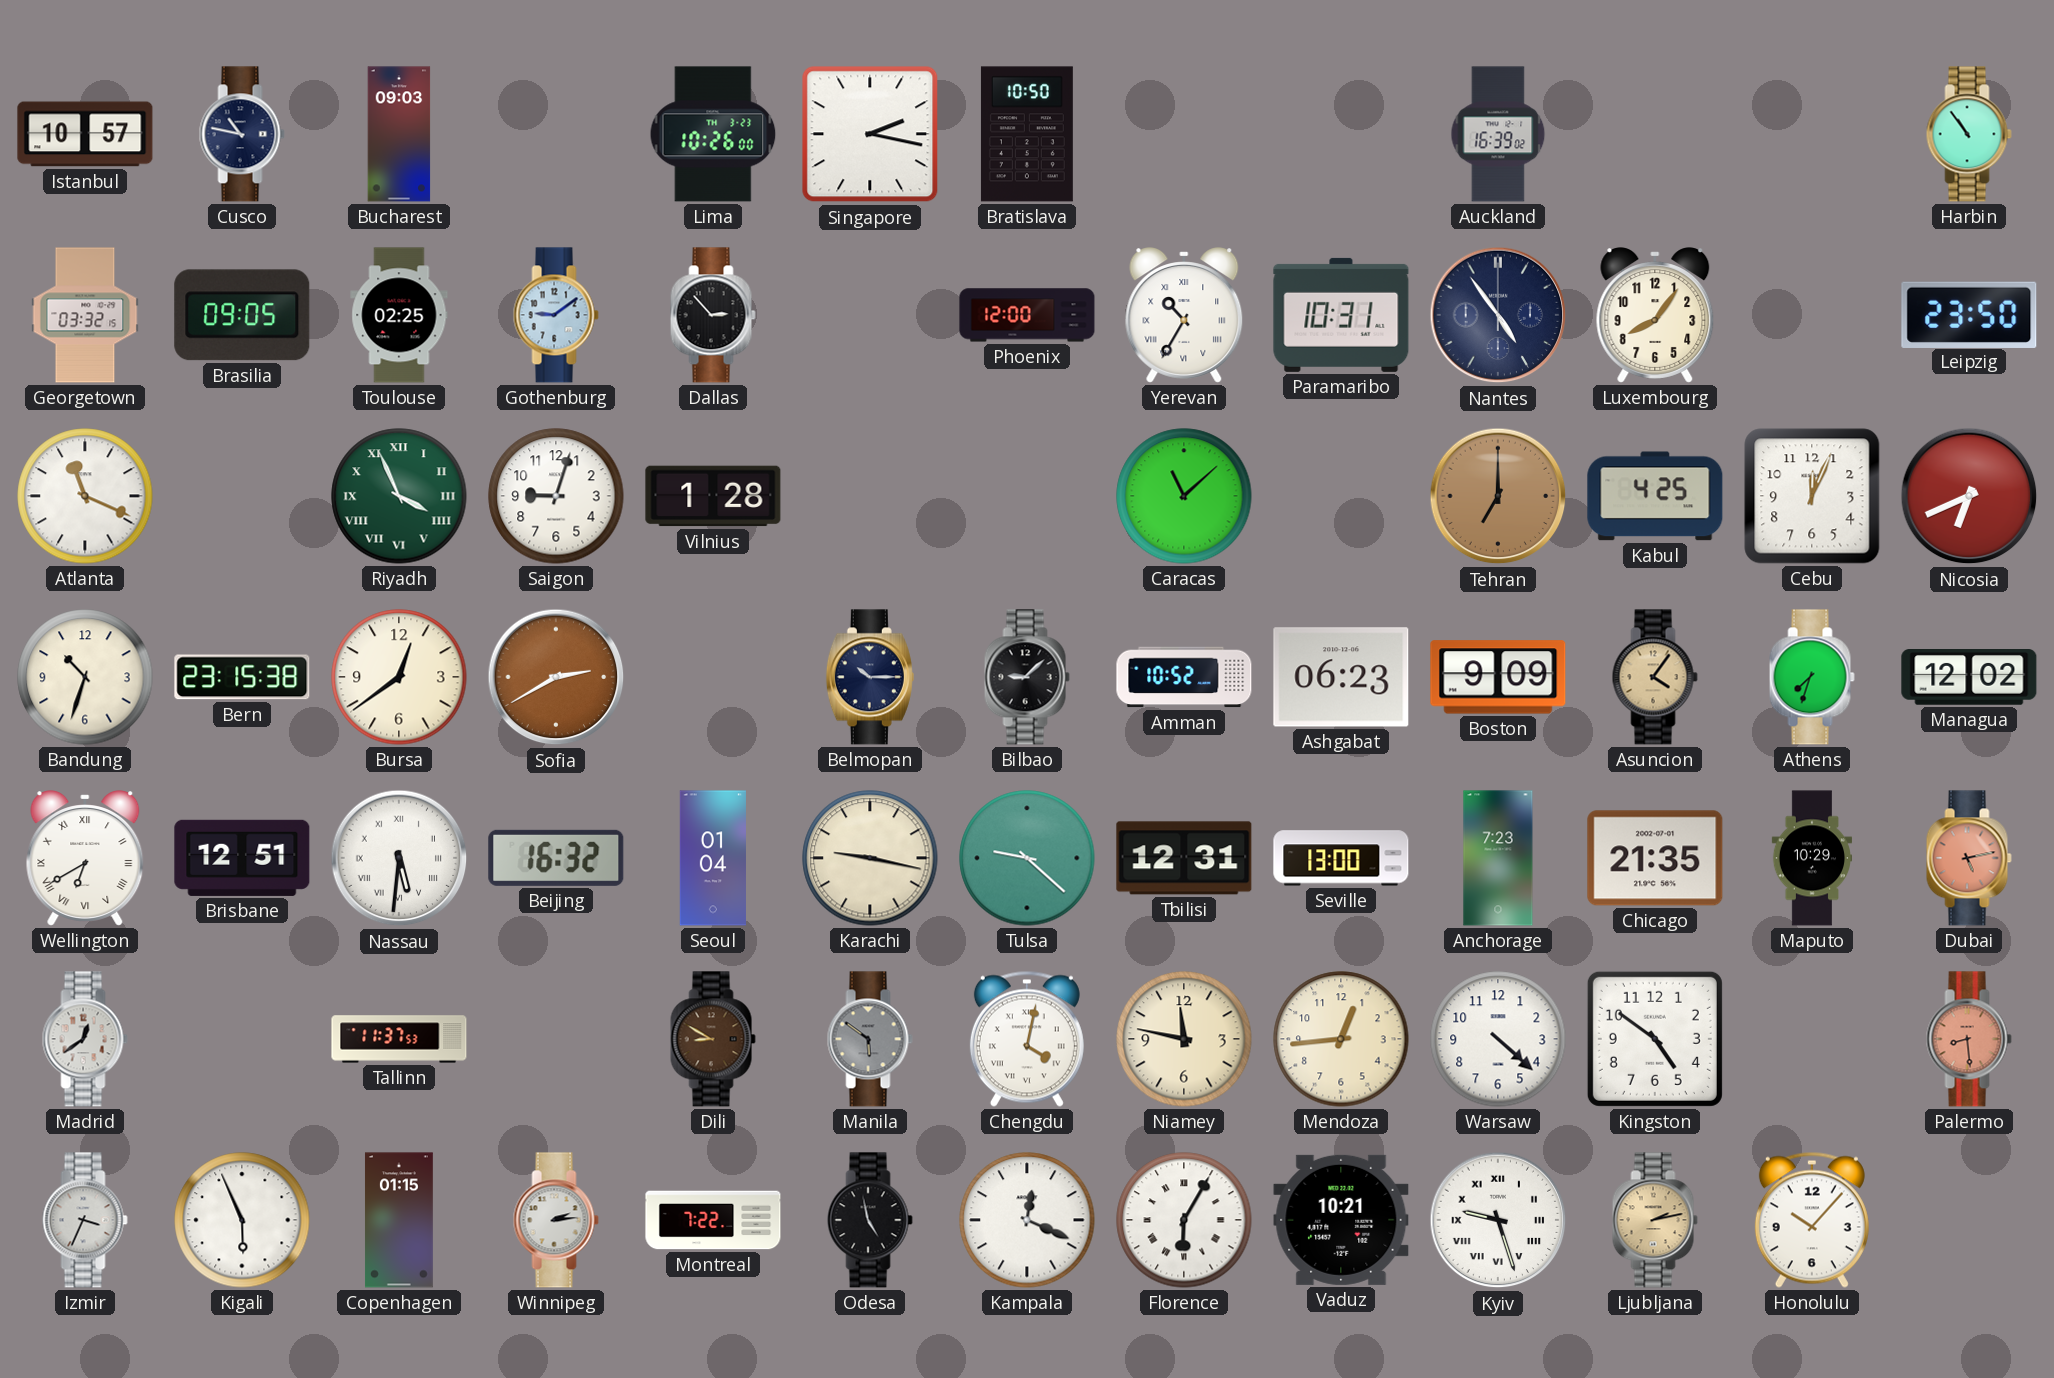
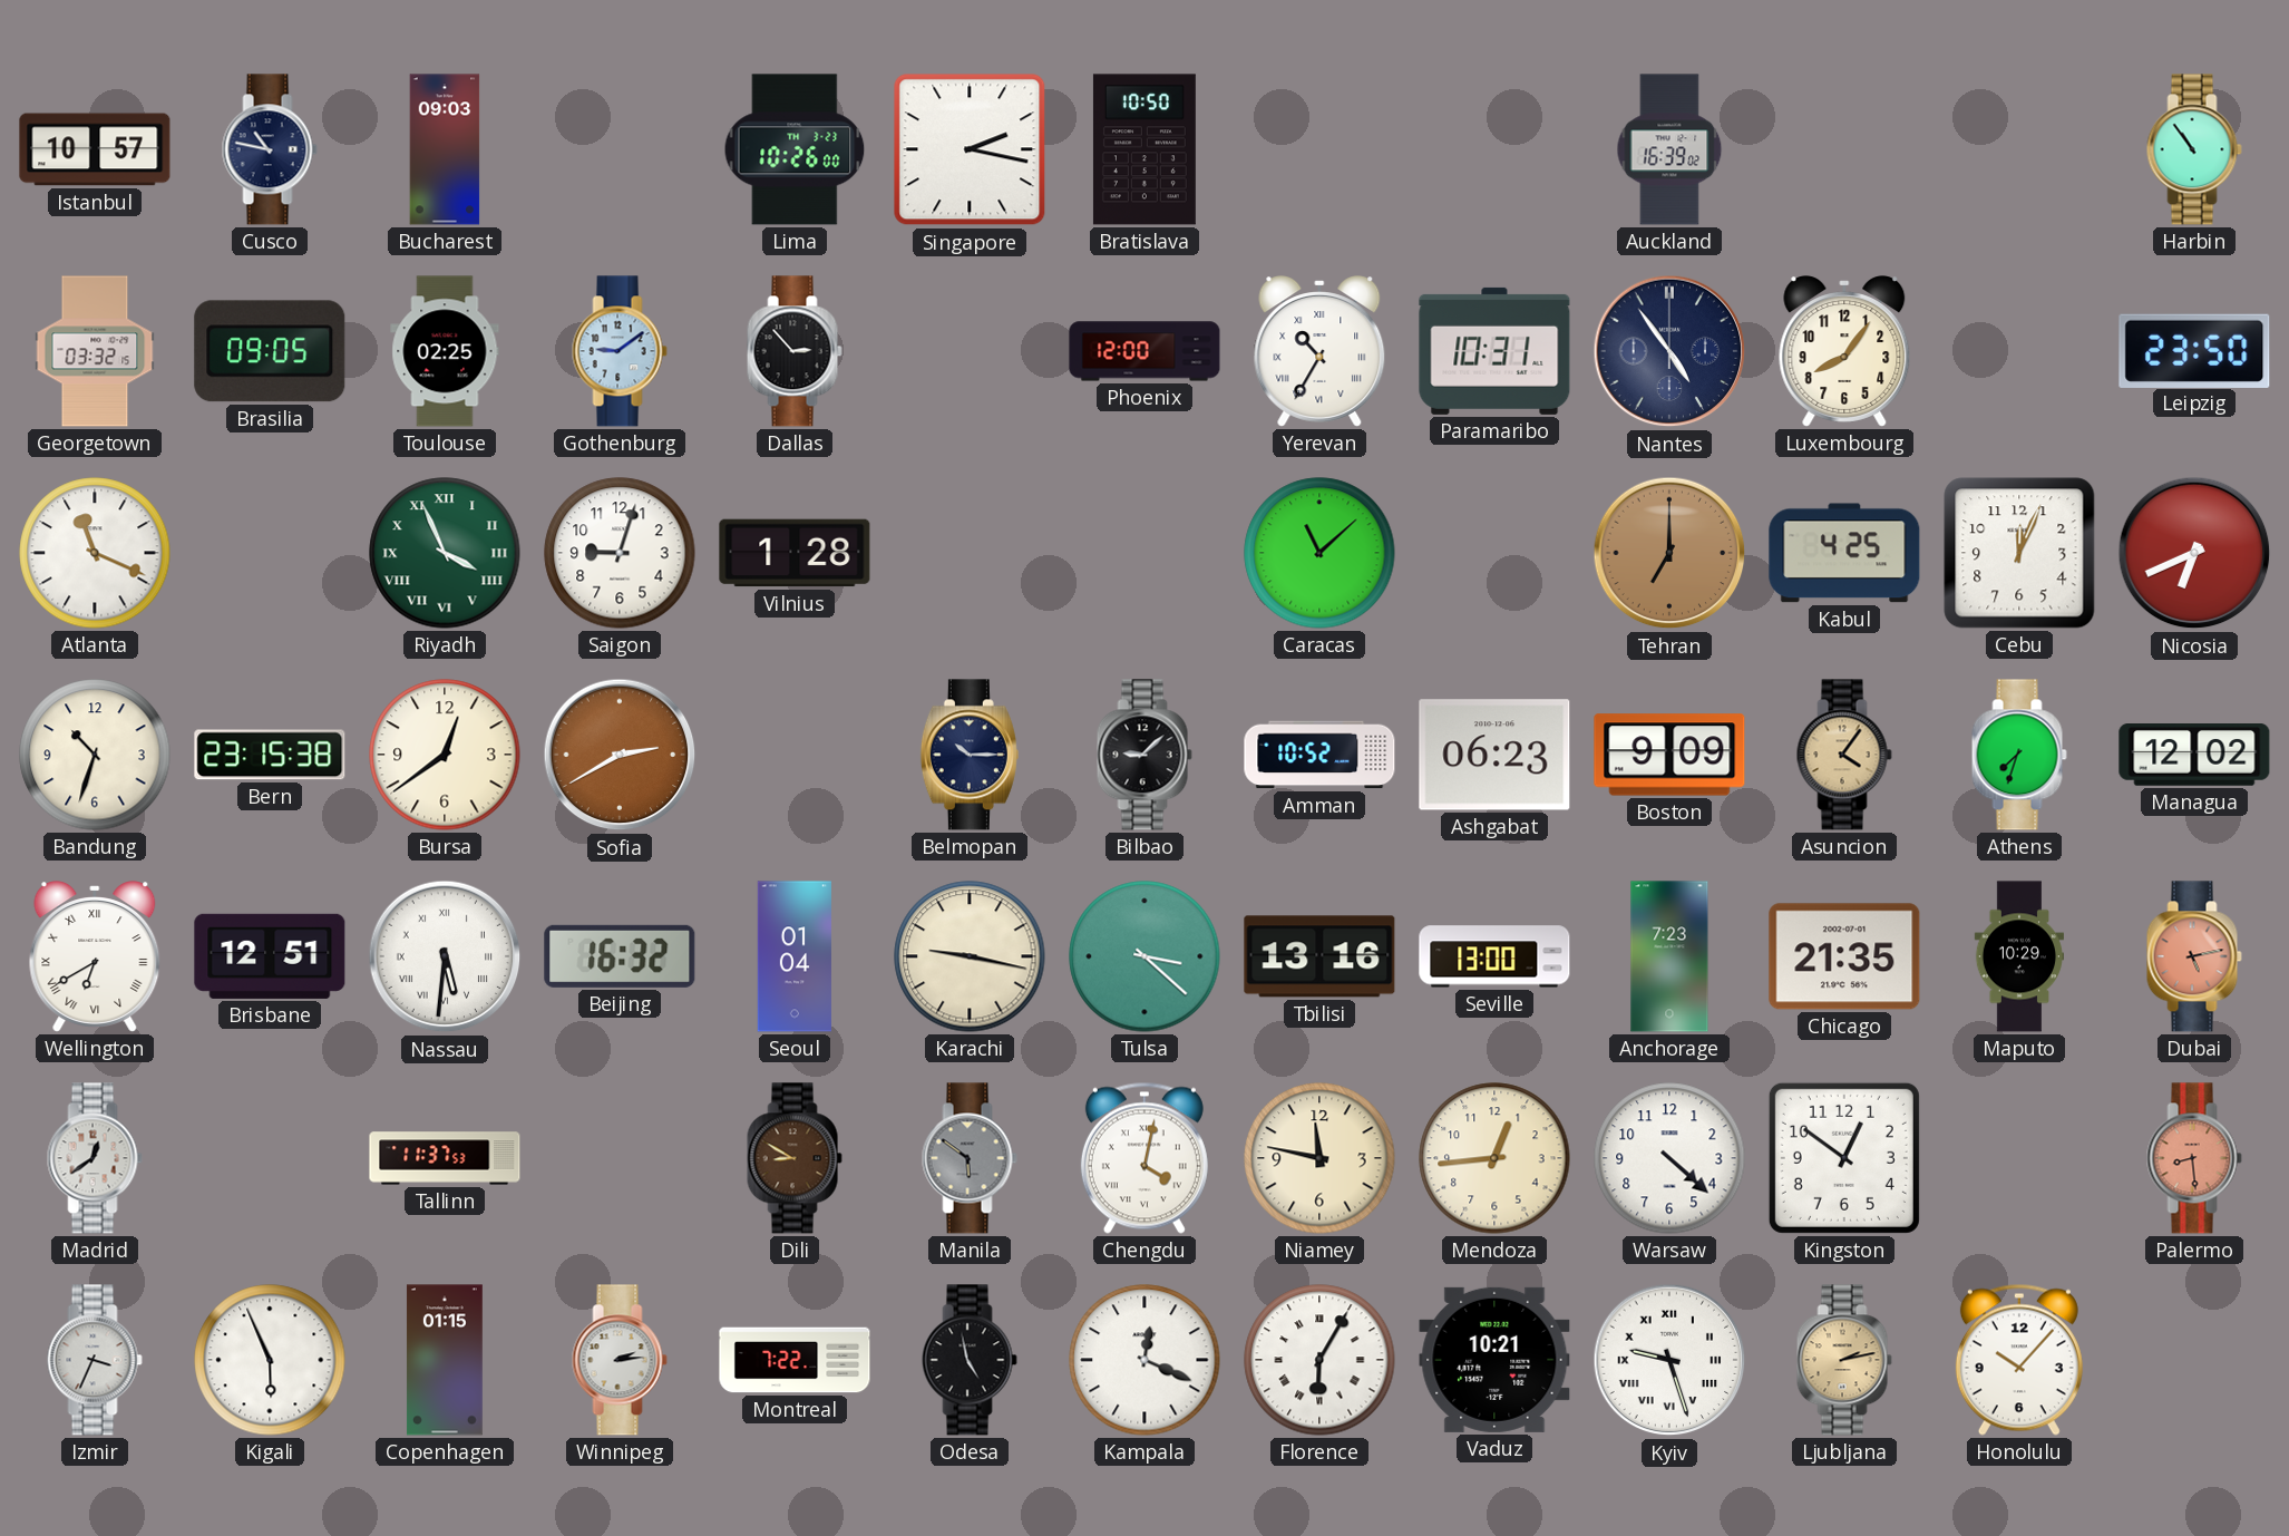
Tulsa: 9:22 -> 3:22
Tbilisi: 12:31 -> 13:16
Kingston: 4:51 -> 12:51
